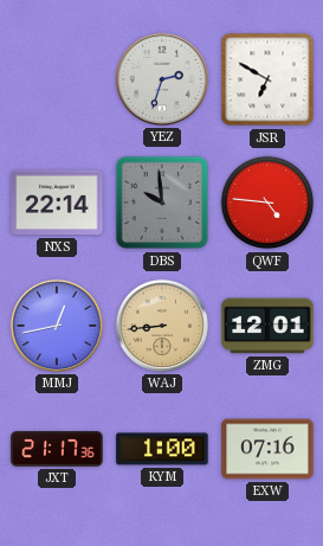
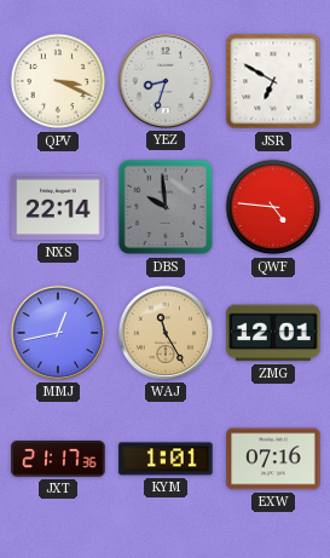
QPV: none -> 3:19
YEZ: 2:33 -> 8:33
WAJ: 8:44 -> 11:25
KYM: 1:00 -> 1:01
